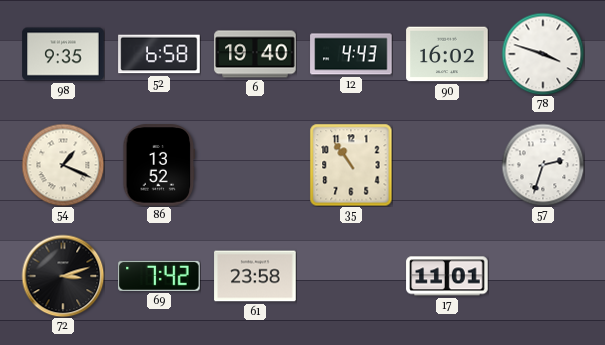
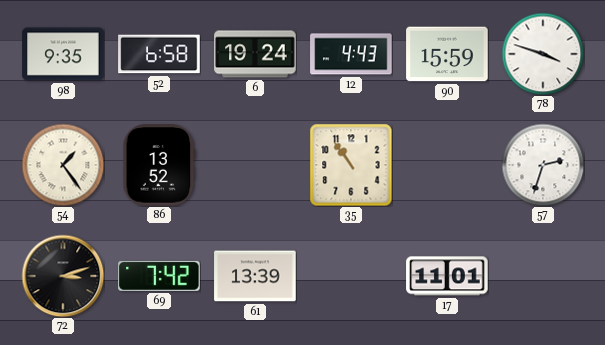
6: 19:40 -> 19:24
90: 16:02 -> 15:59
54: 1:19 -> 1:24
61: 23:58 -> 13:39
